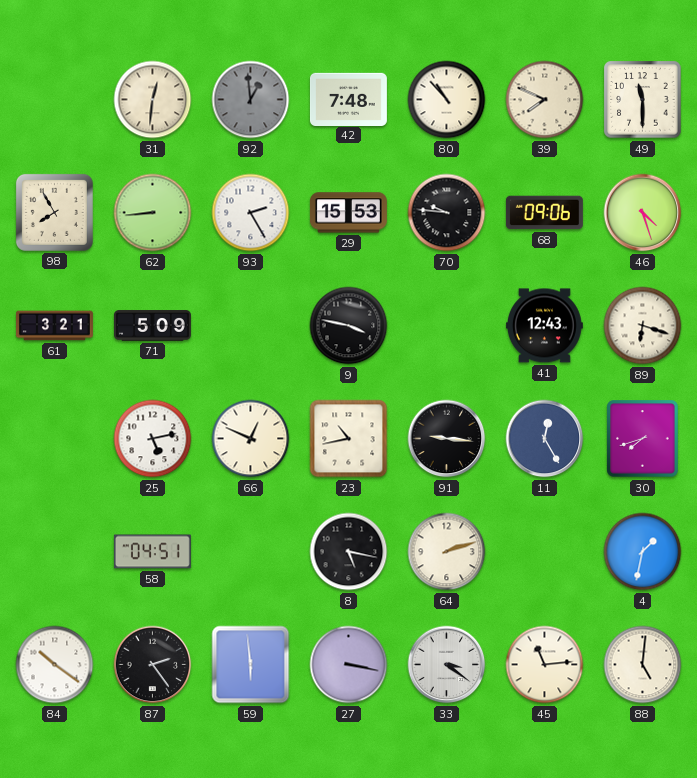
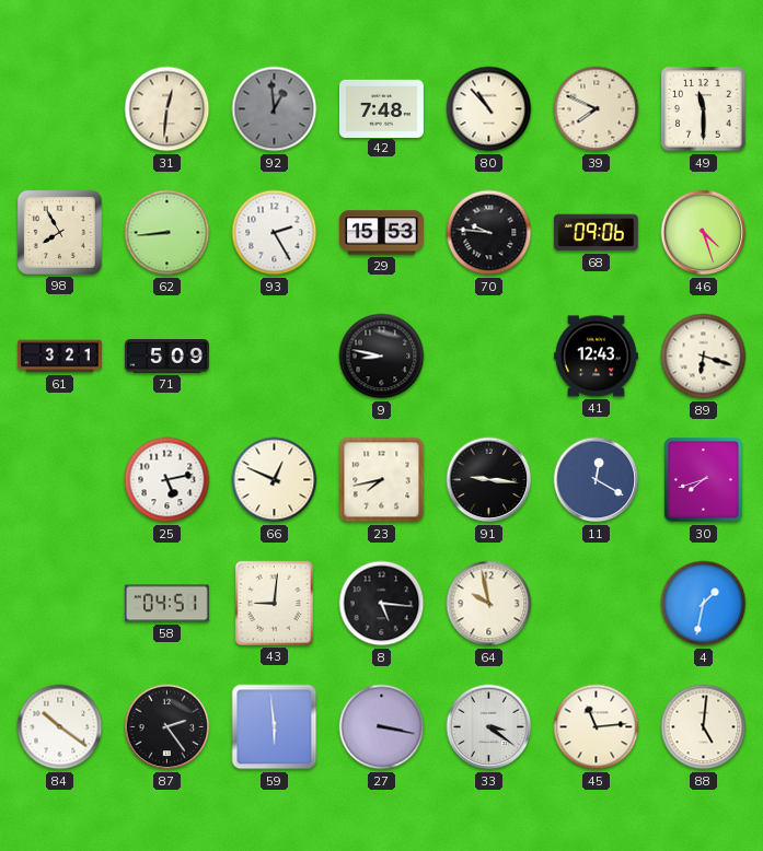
9: 3:47 -> 8:47
23: 10:43 -> 7:43
11: 12:25 -> 12:20
43: none -> 9:01
8: 5:17 -> 5:16
64: 2:12 -> 9:58
